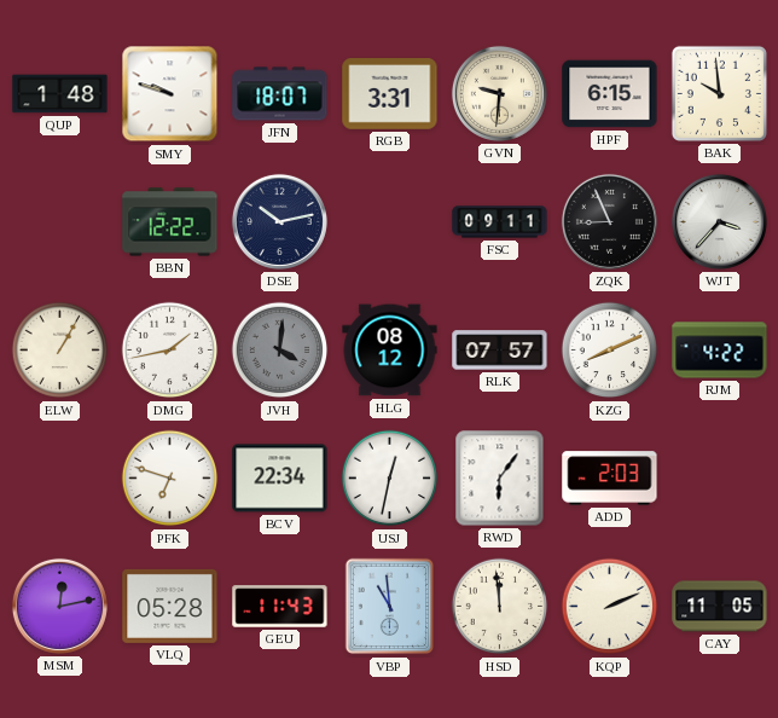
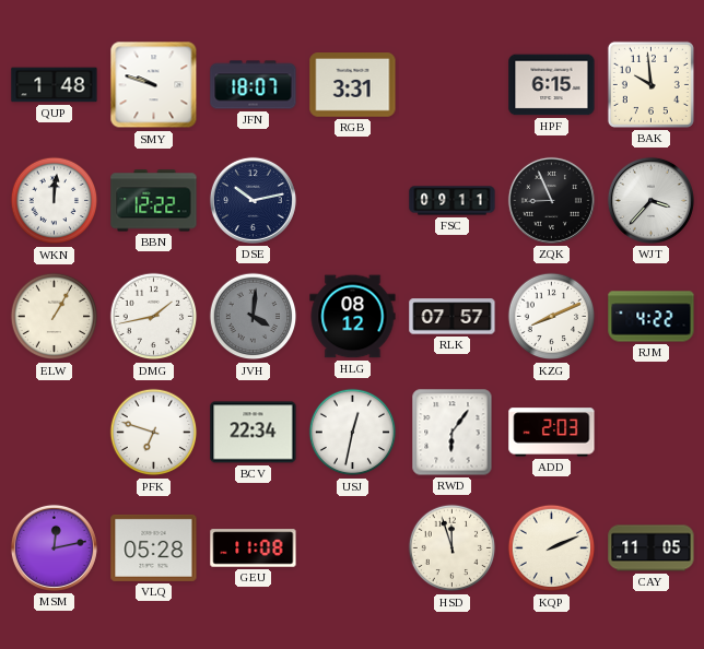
GVN: 9:31 -> none
WKN: none -> 12:01
GEU: 11:43 -> 11:08
VBP: 10:59 -> none
HSD: 11:59 -> 11:57
